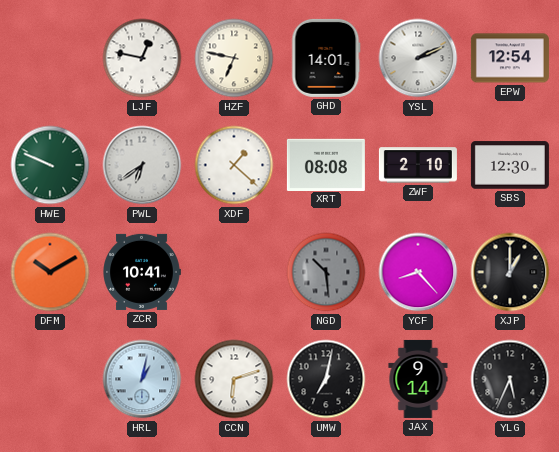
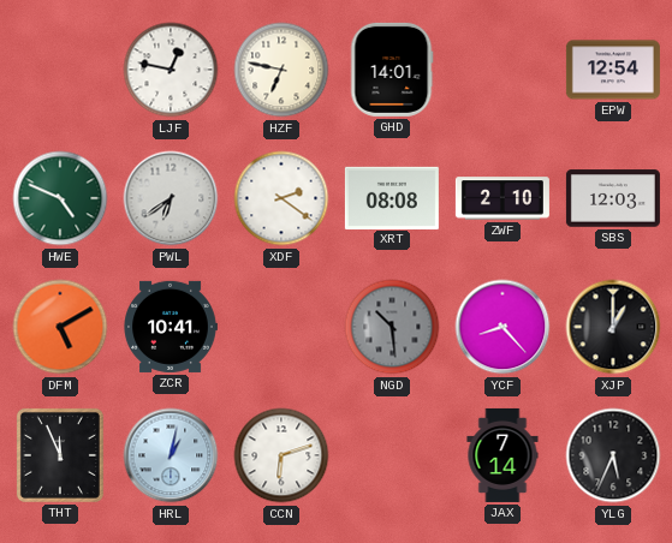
YSL: 2:11 -> none
HWE: 9:49 -> 4:49
XDF: 1:22 -> 2:21
SBS: 12:30 -> 12:03
DFM: 10:10 -> 5:10
THT: none -> 11:56
UMW: 7:02 -> none
JAX: 9:14 -> 7:14
